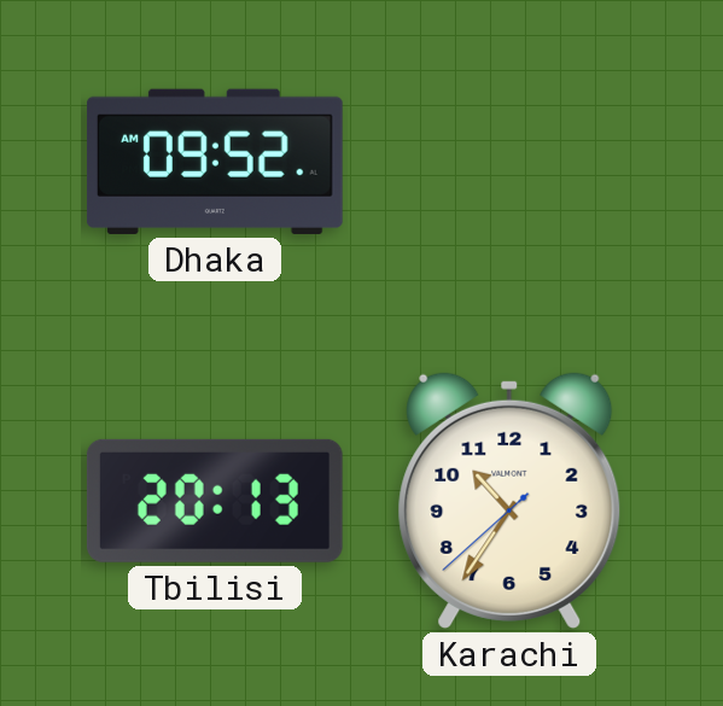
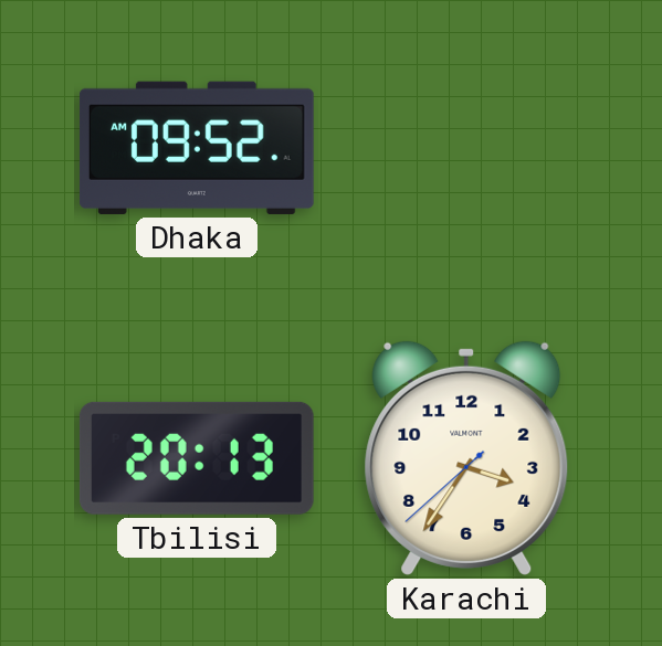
Karachi: 10:35 -> 3:35
